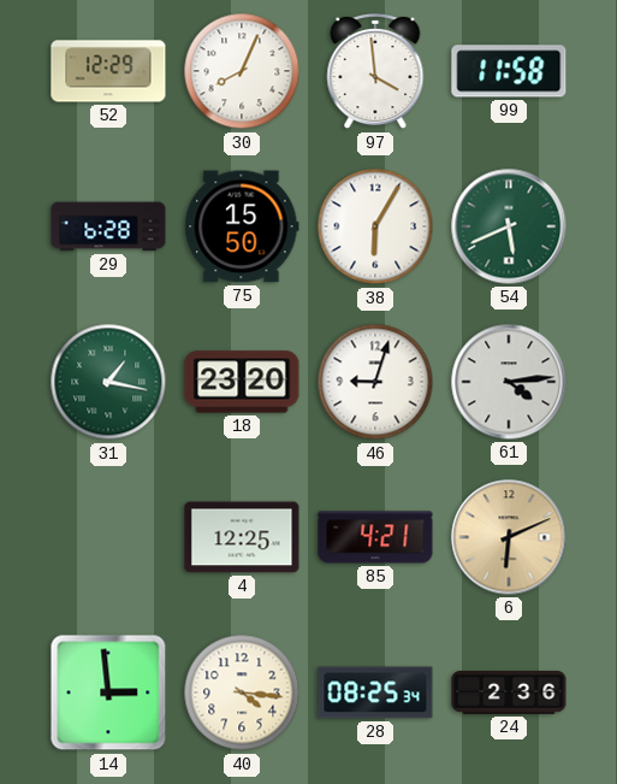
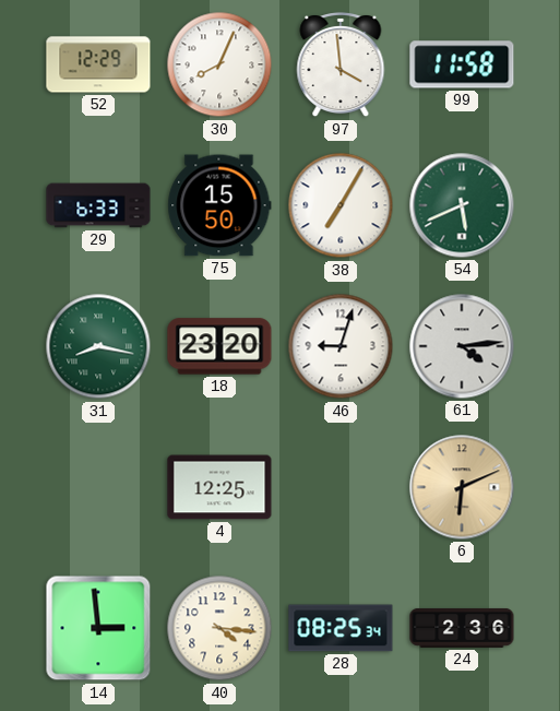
29: 6:28 -> 6:33
38: 6:05 -> 7:05
31: 1:17 -> 8:17
85: 4:21 -> none
